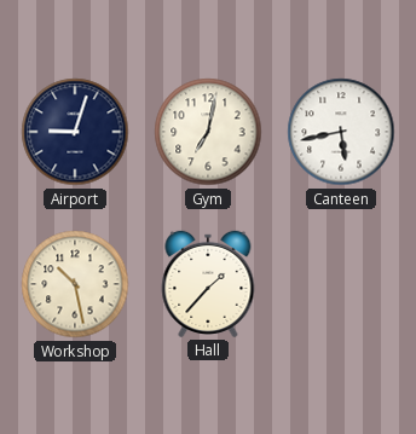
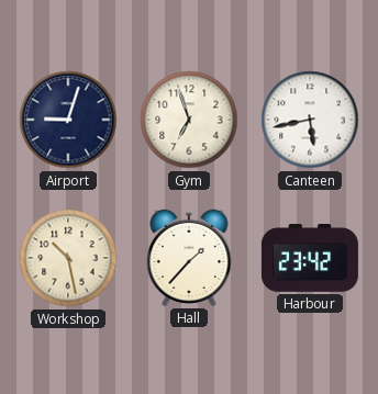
Gym: 7:02 -> 6:57
Harbour: none -> 23:42
